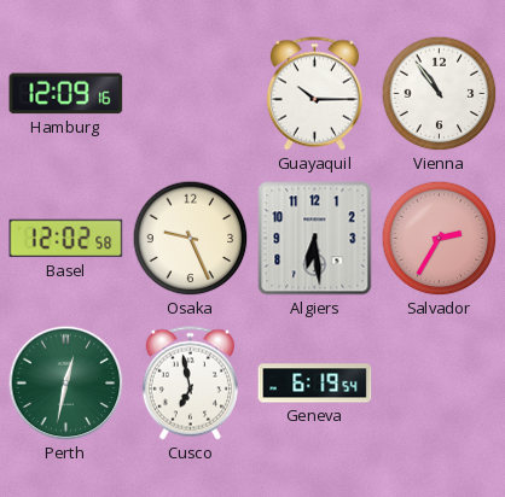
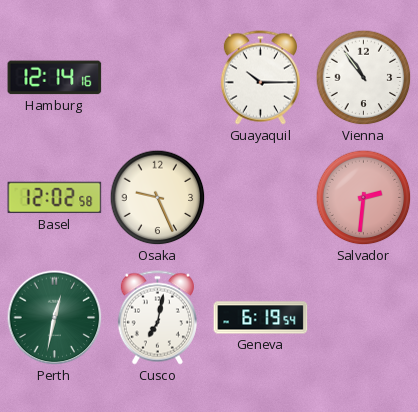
Hamburg: 12:09 -> 12:14
Algiers: 6:29 -> none
Salvador: 2:35 -> 2:31
Cusco: 6:58 -> 7:02
